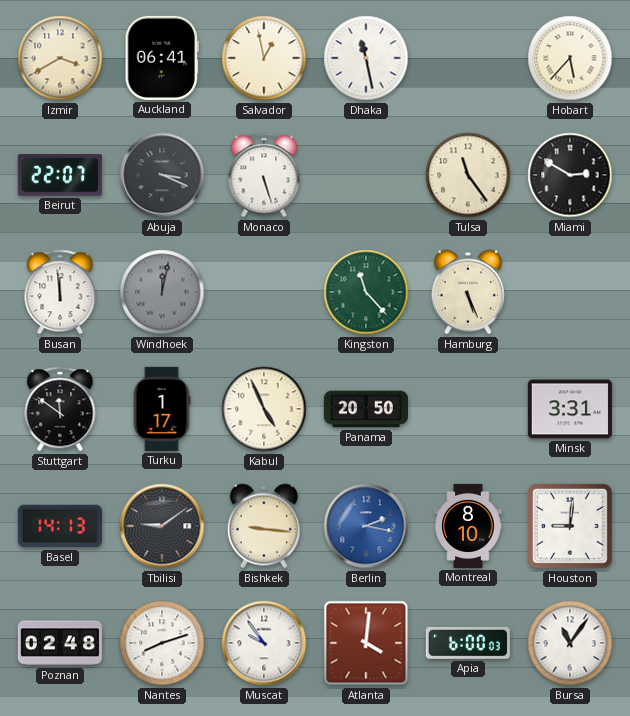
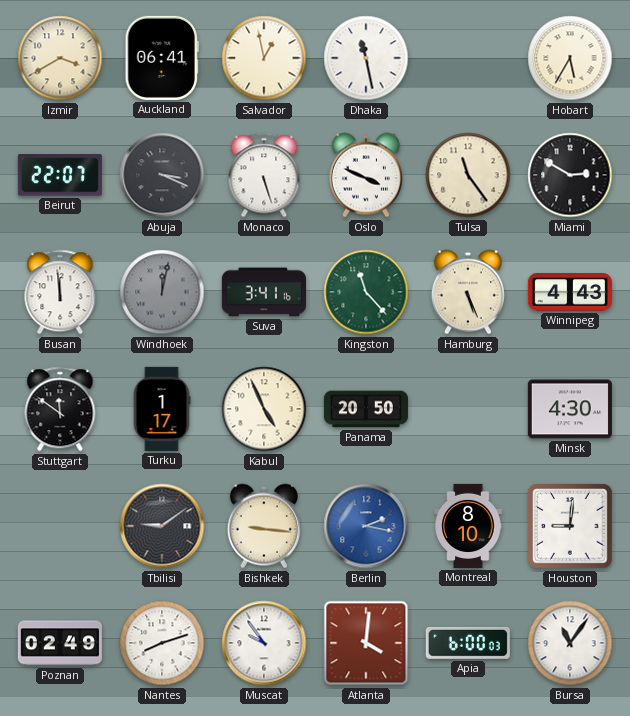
Hobart: 5:37 -> 5:35
Oslo: none -> 3:49
Suva: none -> 3:41
Winnipeg: none -> 4:43
Minsk: 3:31 -> 4:30
Basel: 14:13 -> none
Poznan: 02:48 -> 02:49
